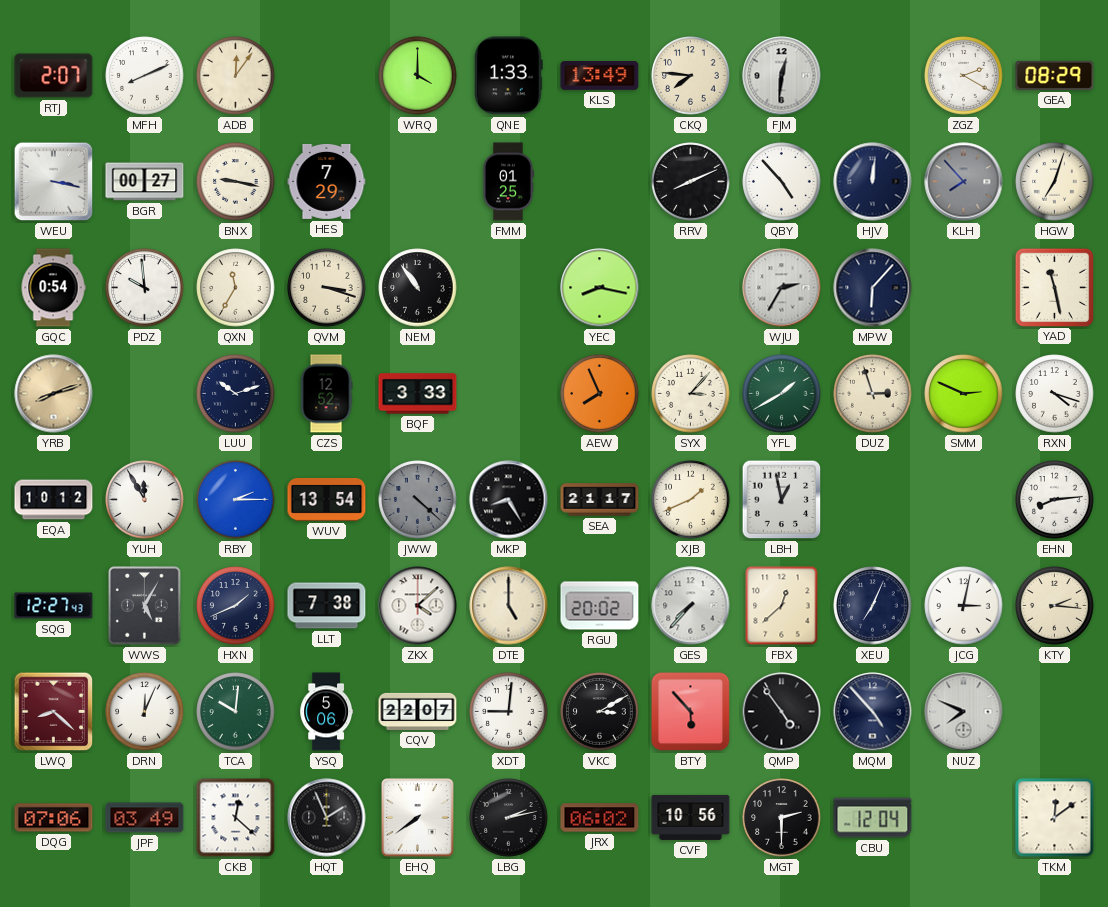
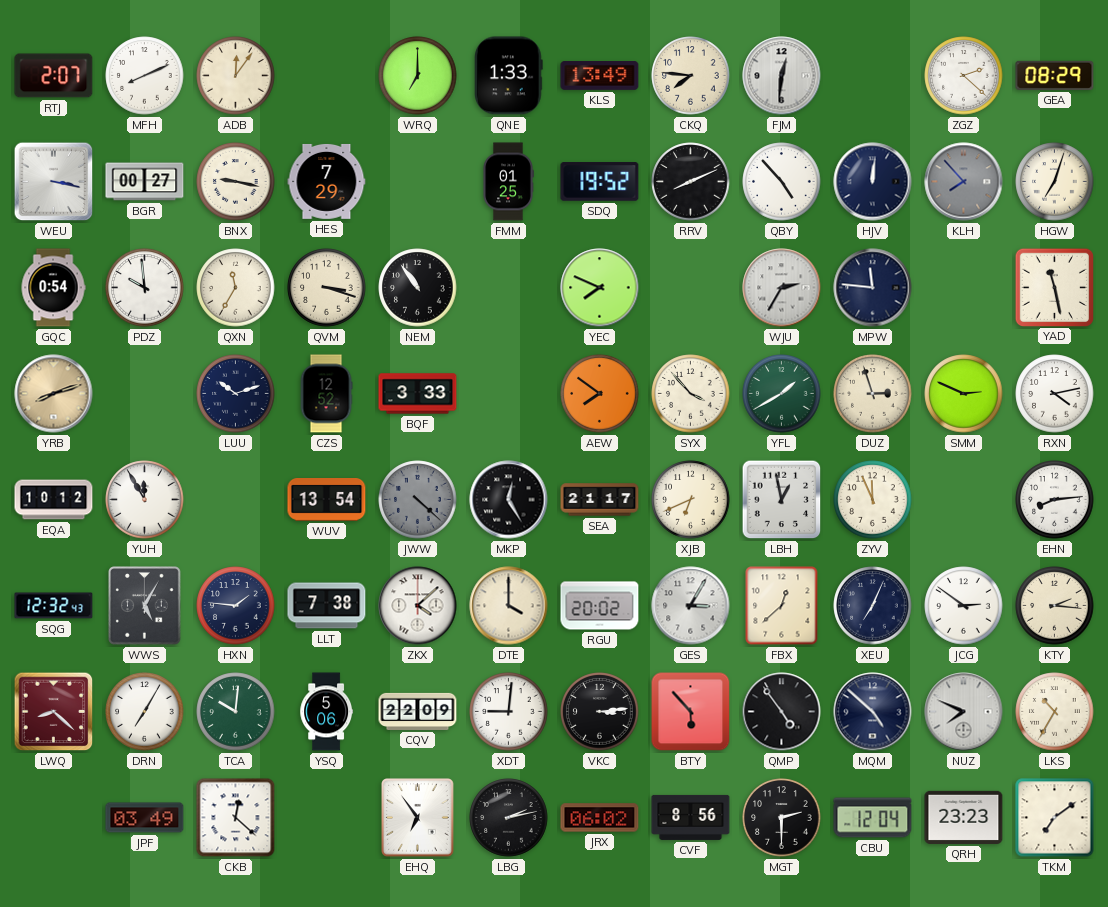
WRQ: 4:00 -> 7:00
ZGZ: 2:20 -> 2:22
SDQ: none -> 19:52
YEC: 8:17 -> 7:49
MPW: 6:07 -> 11:46
AEW: 7:56 -> 7:51
SYX: 3:07 -> 3:53
RXN: 4:18 -> 4:13
RBY: 2:15 -> none
MKP: 8:25 -> 12:25
XJB: 1:41 -> 6:41
ZYV: none -> 11:56
SQG: 12:27 -> 12:32
HXN: 1:41 -> 1:46
DTE: 5:00 -> 4:00
GES: 7:37 -> 3:05
JCG: 3:02 -> 2:51
DRN: 12:04 -> 7:05
CQV: 22:07 -> 22:09
VKC: 3:10 -> 3:14
MQM: 4:53 -> 4:52
LKS: none -> 10:35
DQG: 07:06 -> none
HQT: 1:56 -> none
EHQ: 7:39 -> 6:54
CVF: 10:56 -> 8:56
QRH: none -> 23:23
TKM: 12:09 -> 7:09
